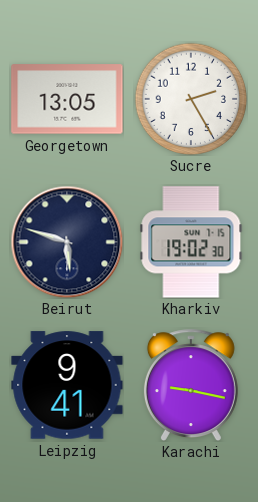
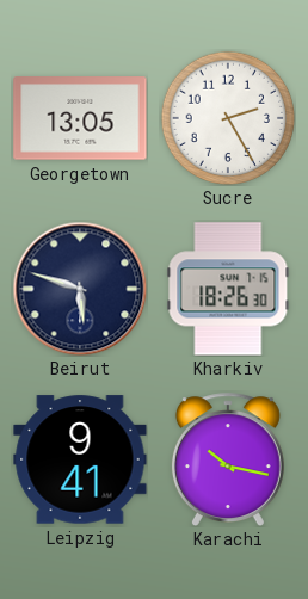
Kharkiv: 19:02 -> 18:26
Karachi: 9:17 -> 10:17
